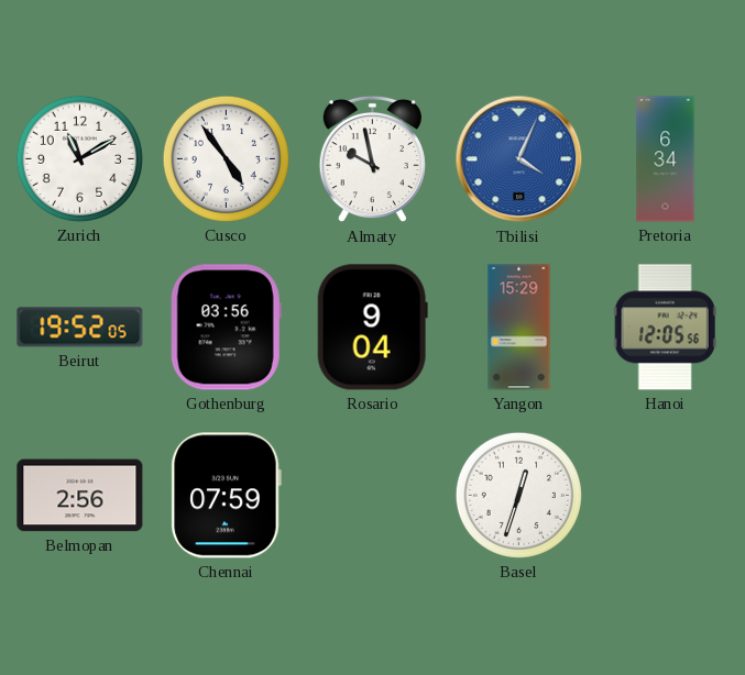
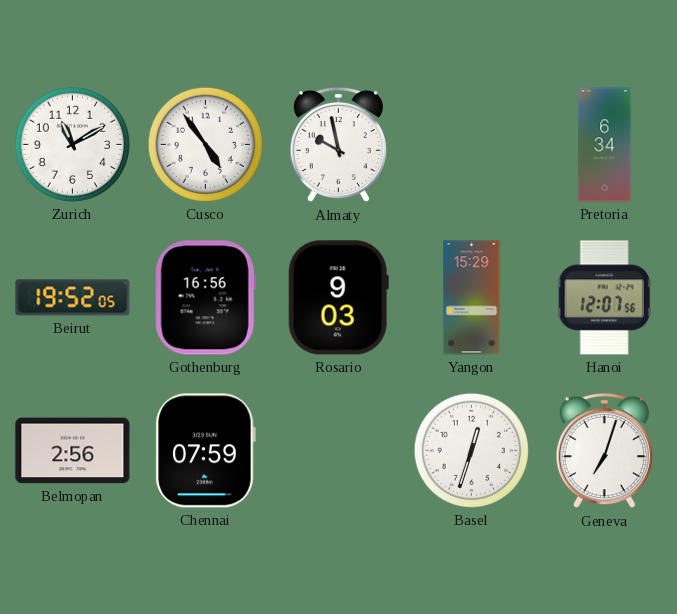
Tbilisi: 4:04 -> none
Gothenburg: 03:56 -> 16:56
Rosario: 9:04 -> 9:03
Hanoi: 12:05 -> 12:07
Geneva: none -> 7:03
